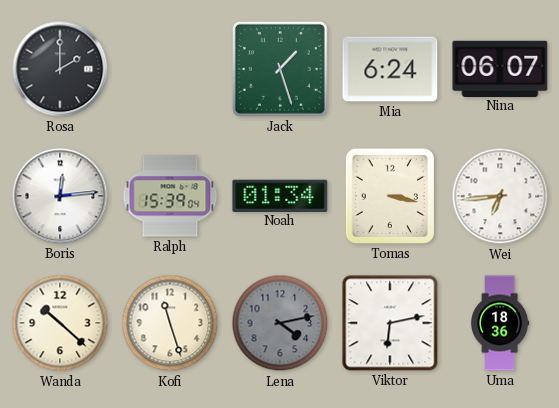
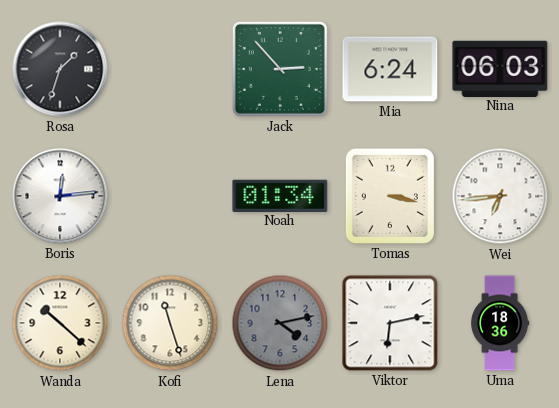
Rosa: 2:00 -> 1:33
Jack: 1:27 -> 2:53
Nina: 06:07 -> 06:03
Ralph: 15:39 -> none
